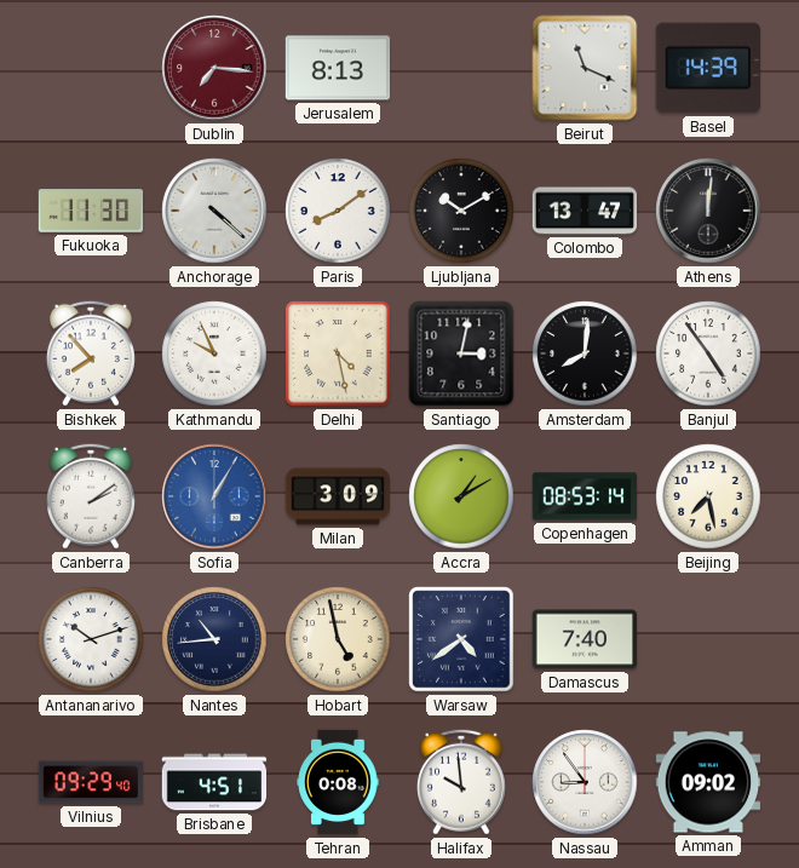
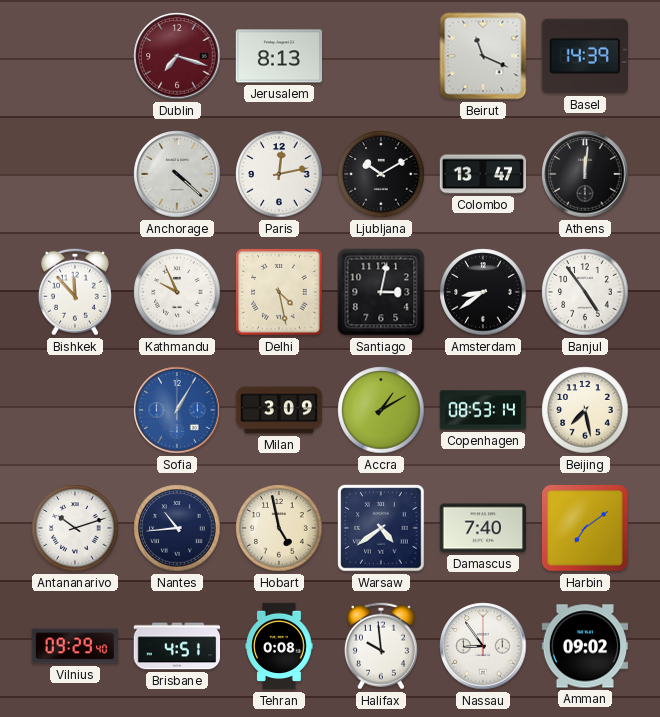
Dublin: 7:16 -> 7:18
Fukuoka: 11:30 -> none
Paris: 8:09 -> 12:13
Bishkek: 7:53 -> 11:53
Amsterdam: 8:01 -> 8:39
Canberra: 2:09 -> none
Harbin: none -> 7:09
